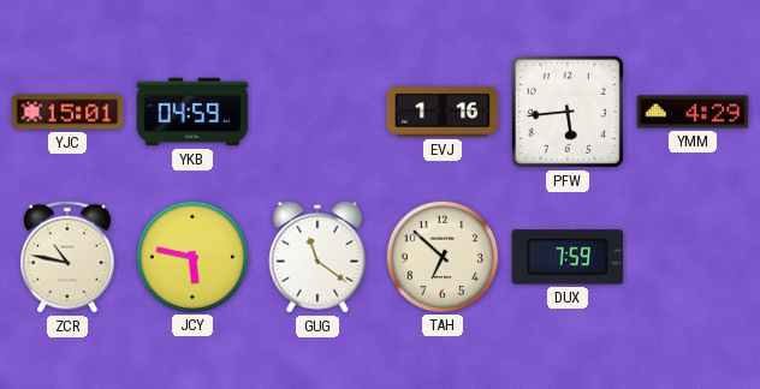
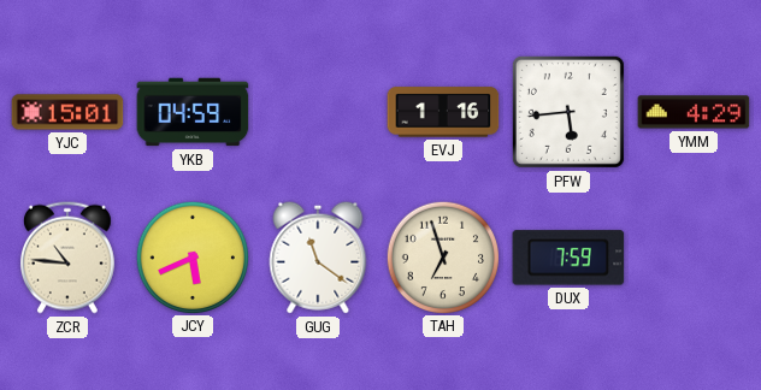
ZCR: 10:47 -> 10:46
JCY: 5:47 -> 5:41
TAH: 6:52 -> 6:57
